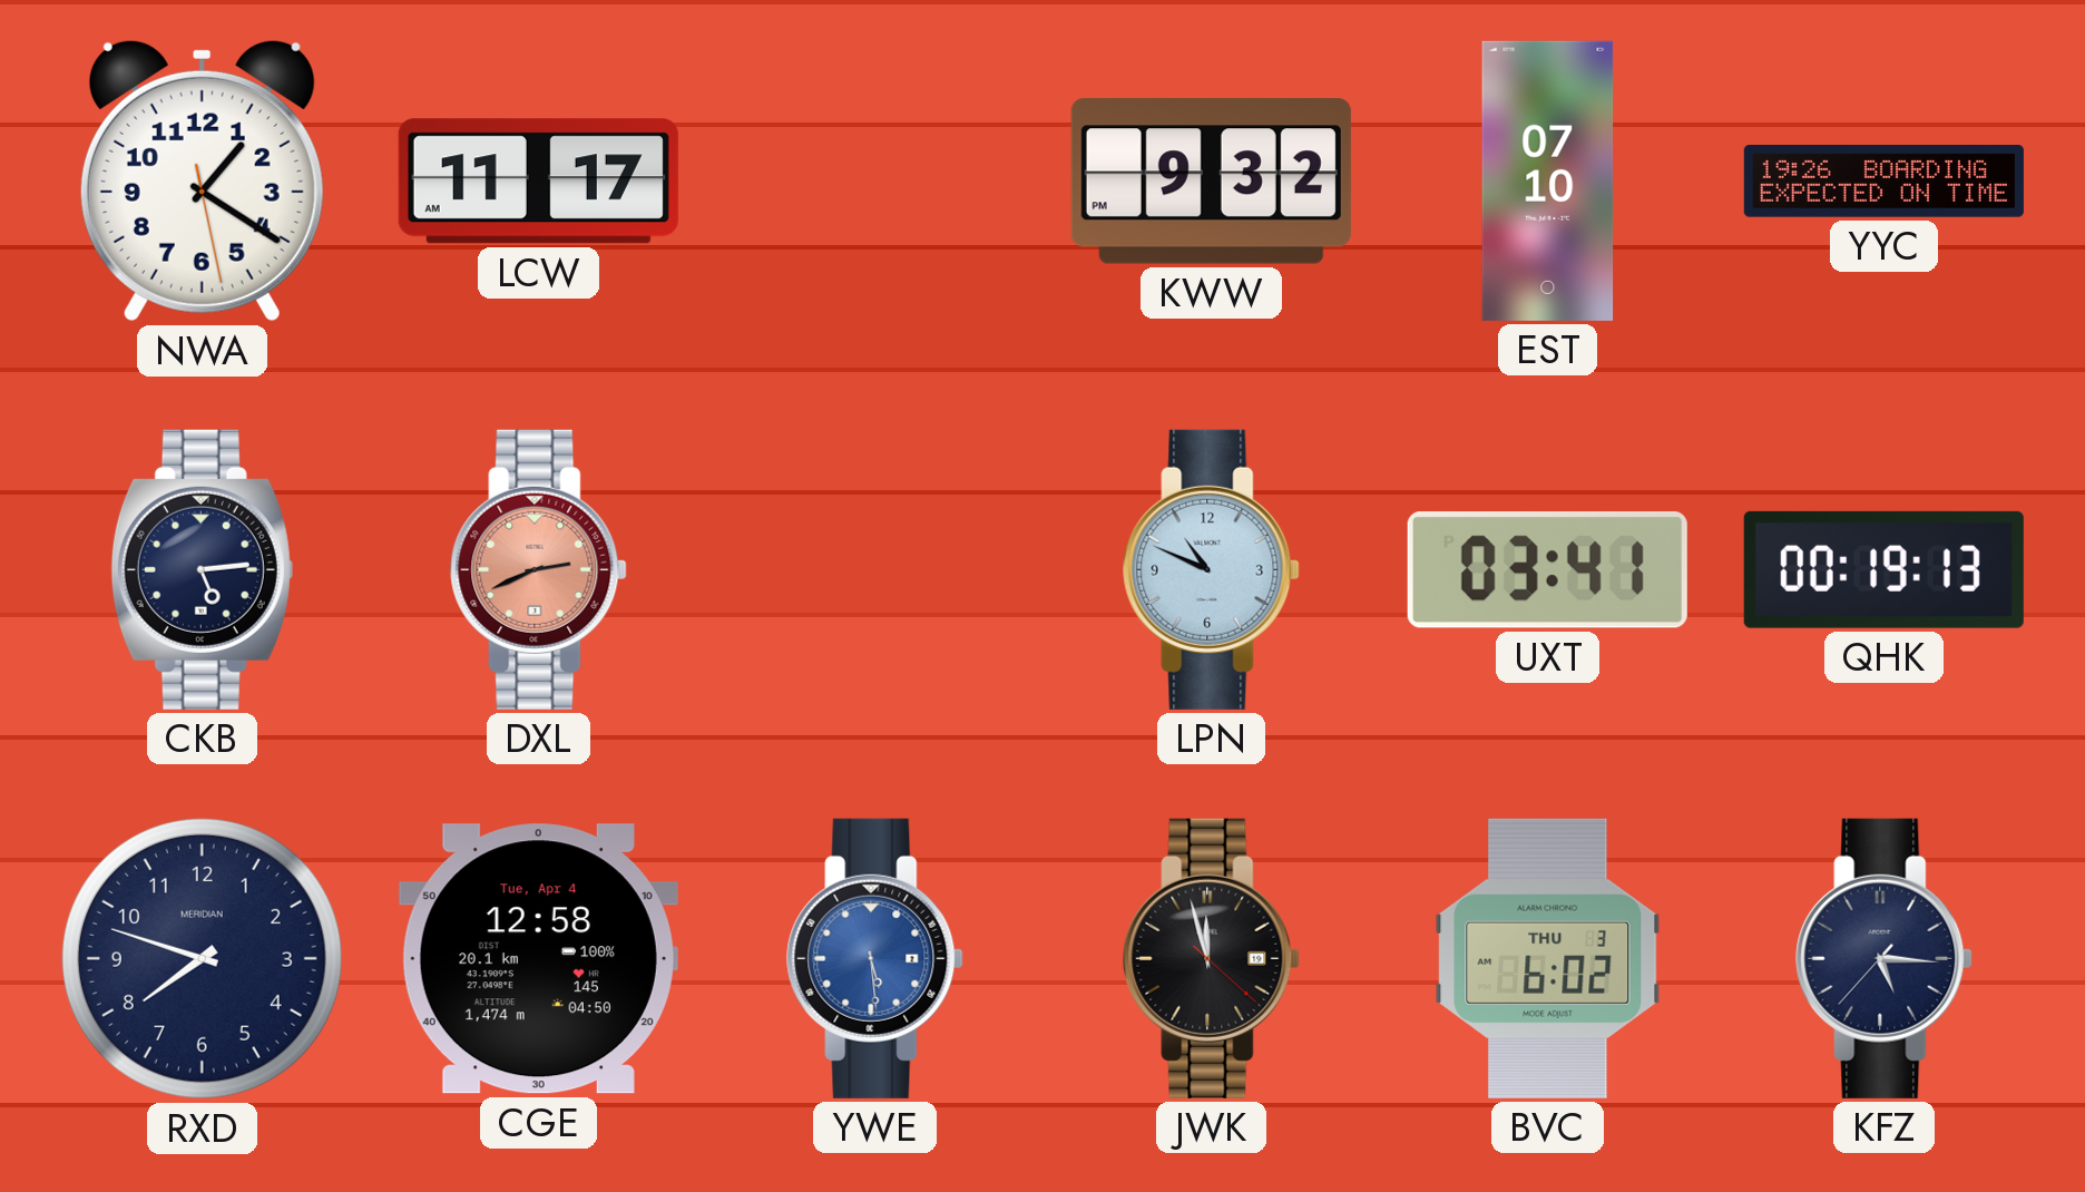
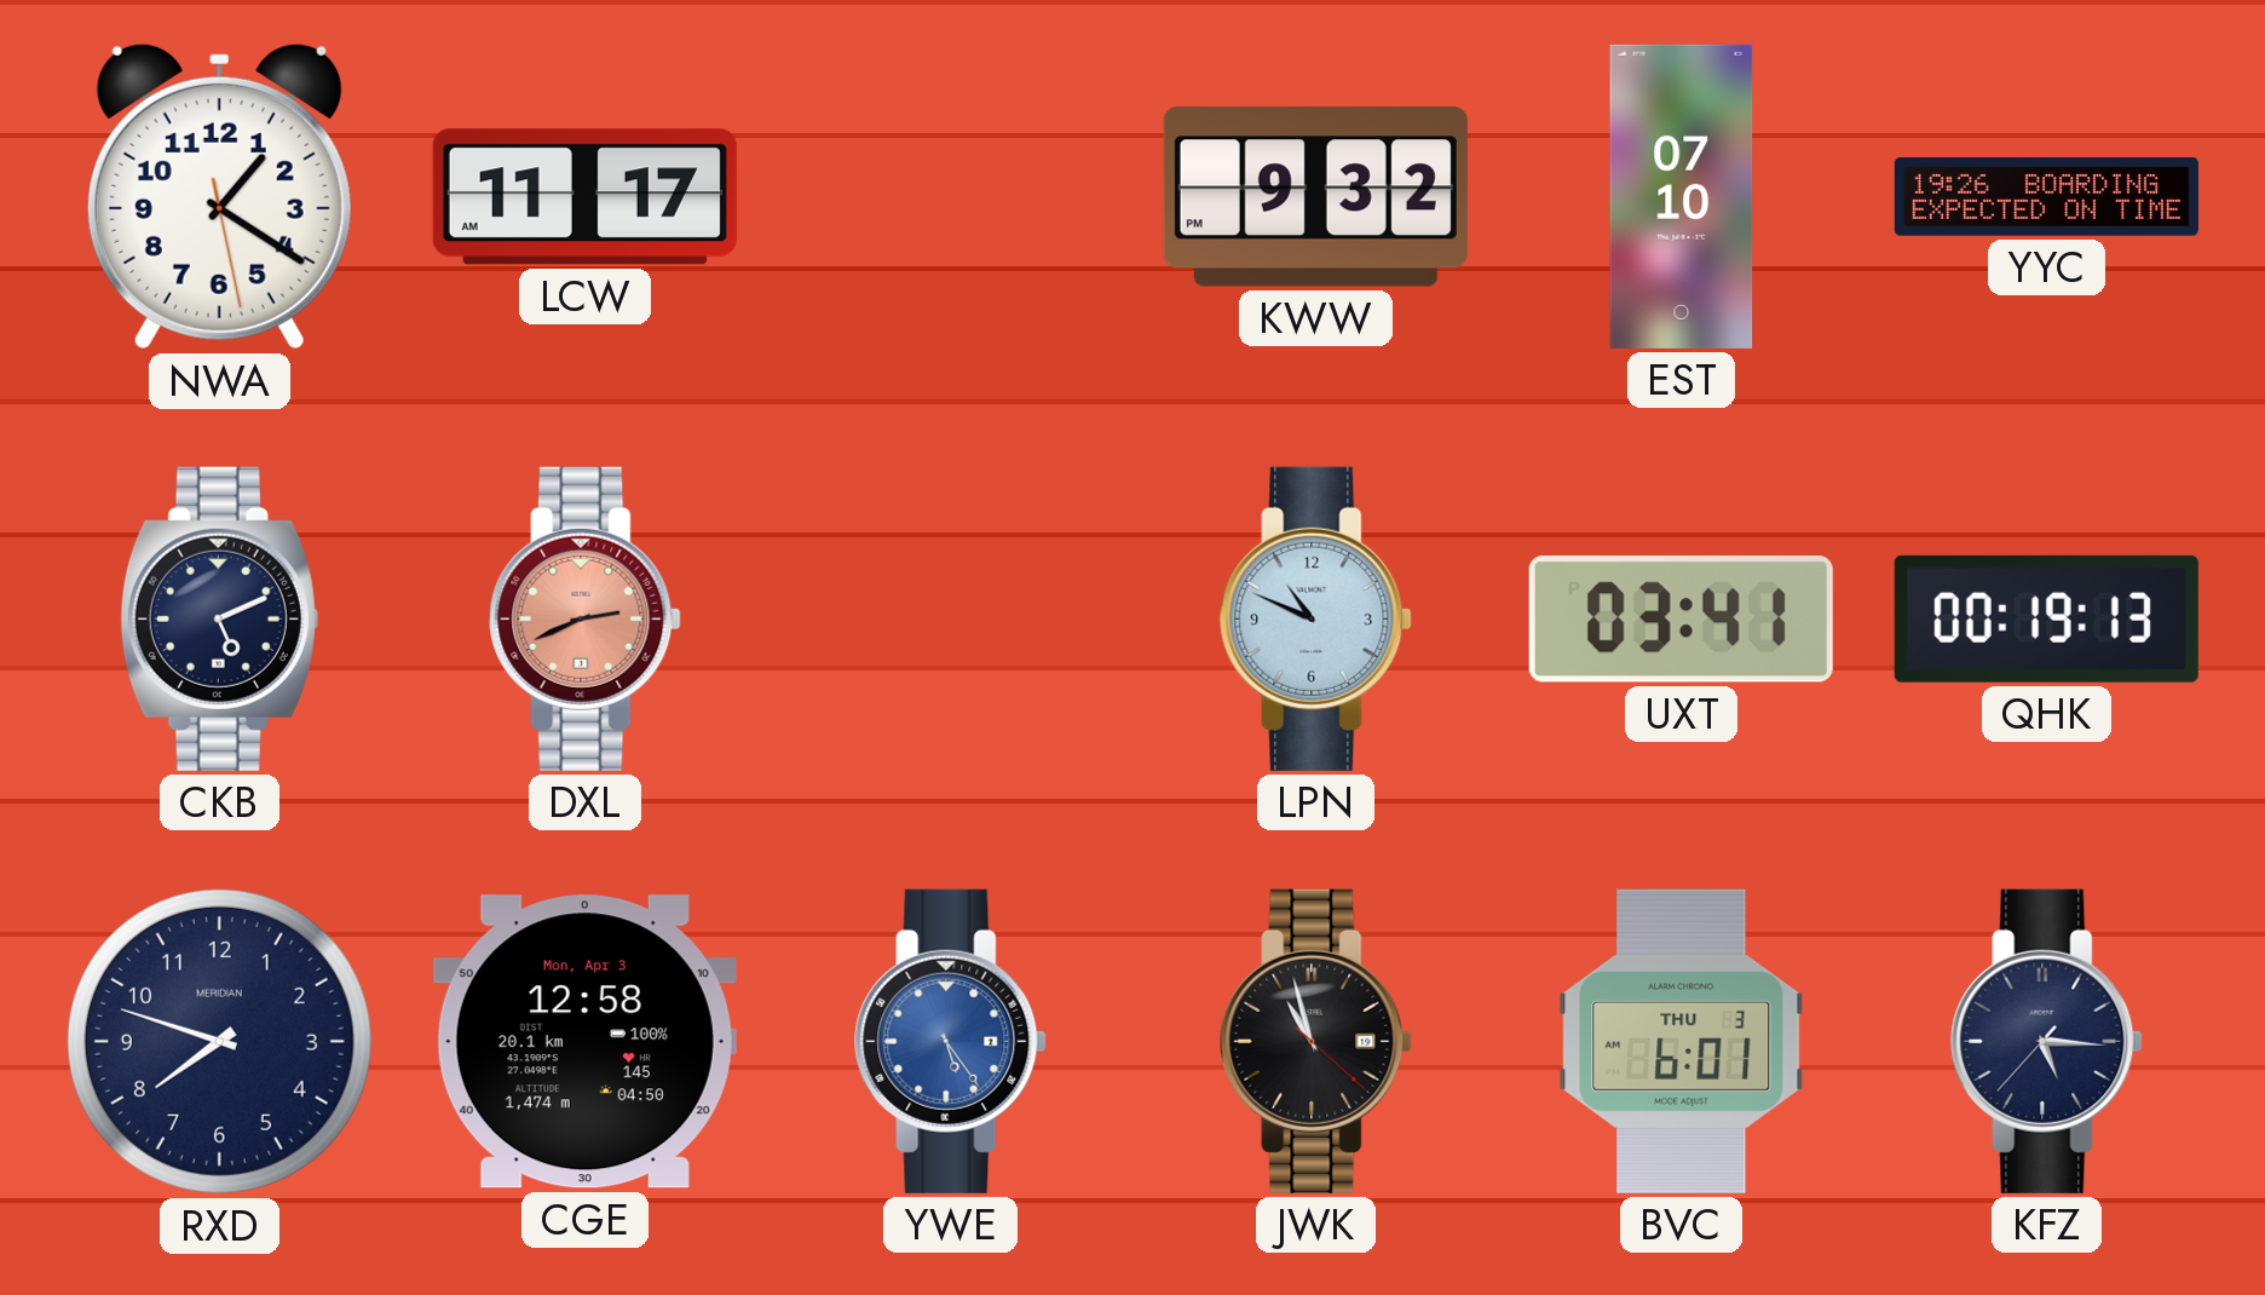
CKB: 5:14 -> 5:11
CGE date: Tue, Apr 4 -> Mon, Apr 3
YWE: 5:29 -> 5:24
JWK: 11:57 -> 10:57
BVC: 6:02 -> 6:01
